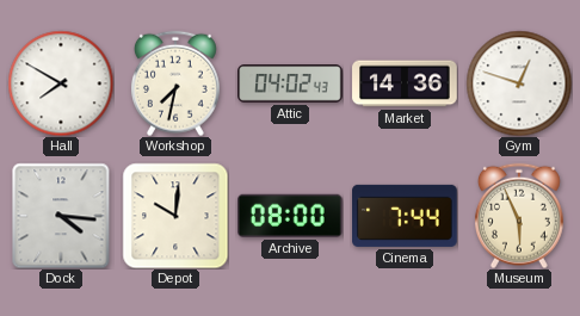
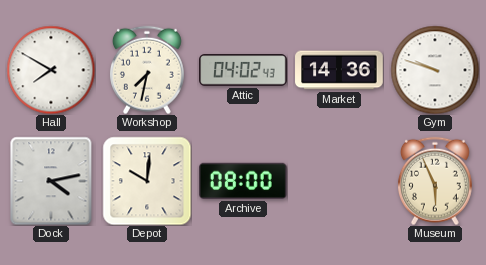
Gym: 12:48 -> 9:48
Dock: 4:16 -> 4:13
Cinema: 7:44 -> none
